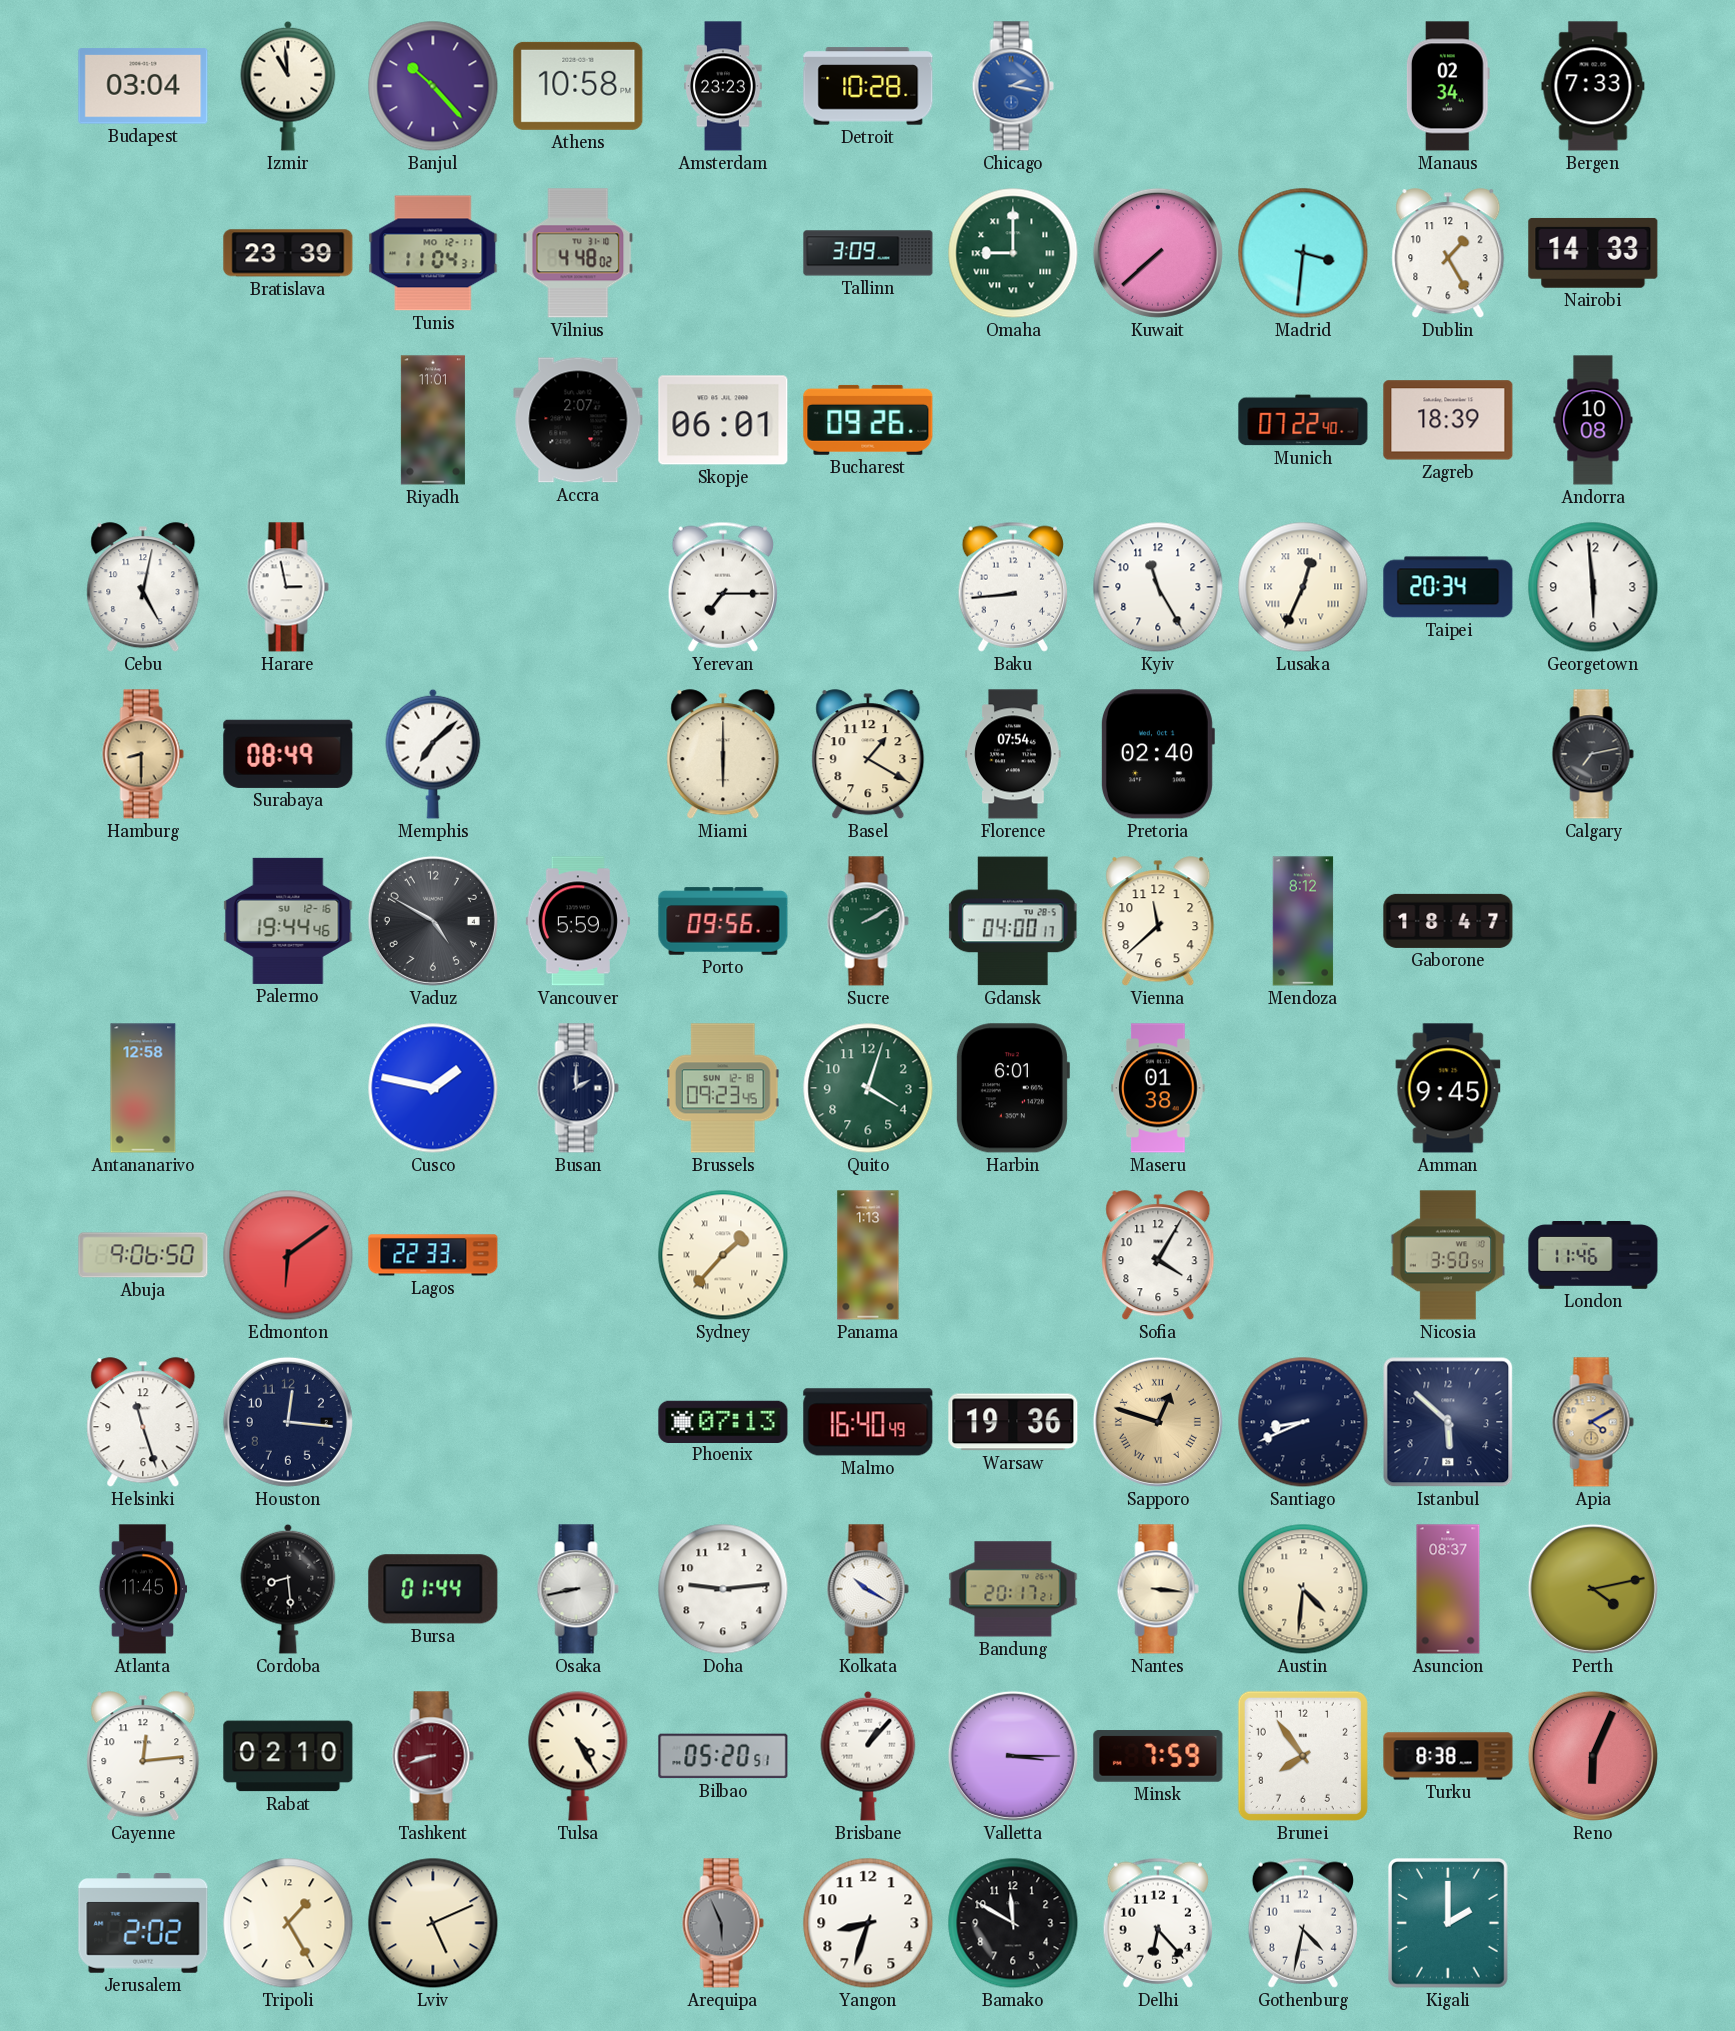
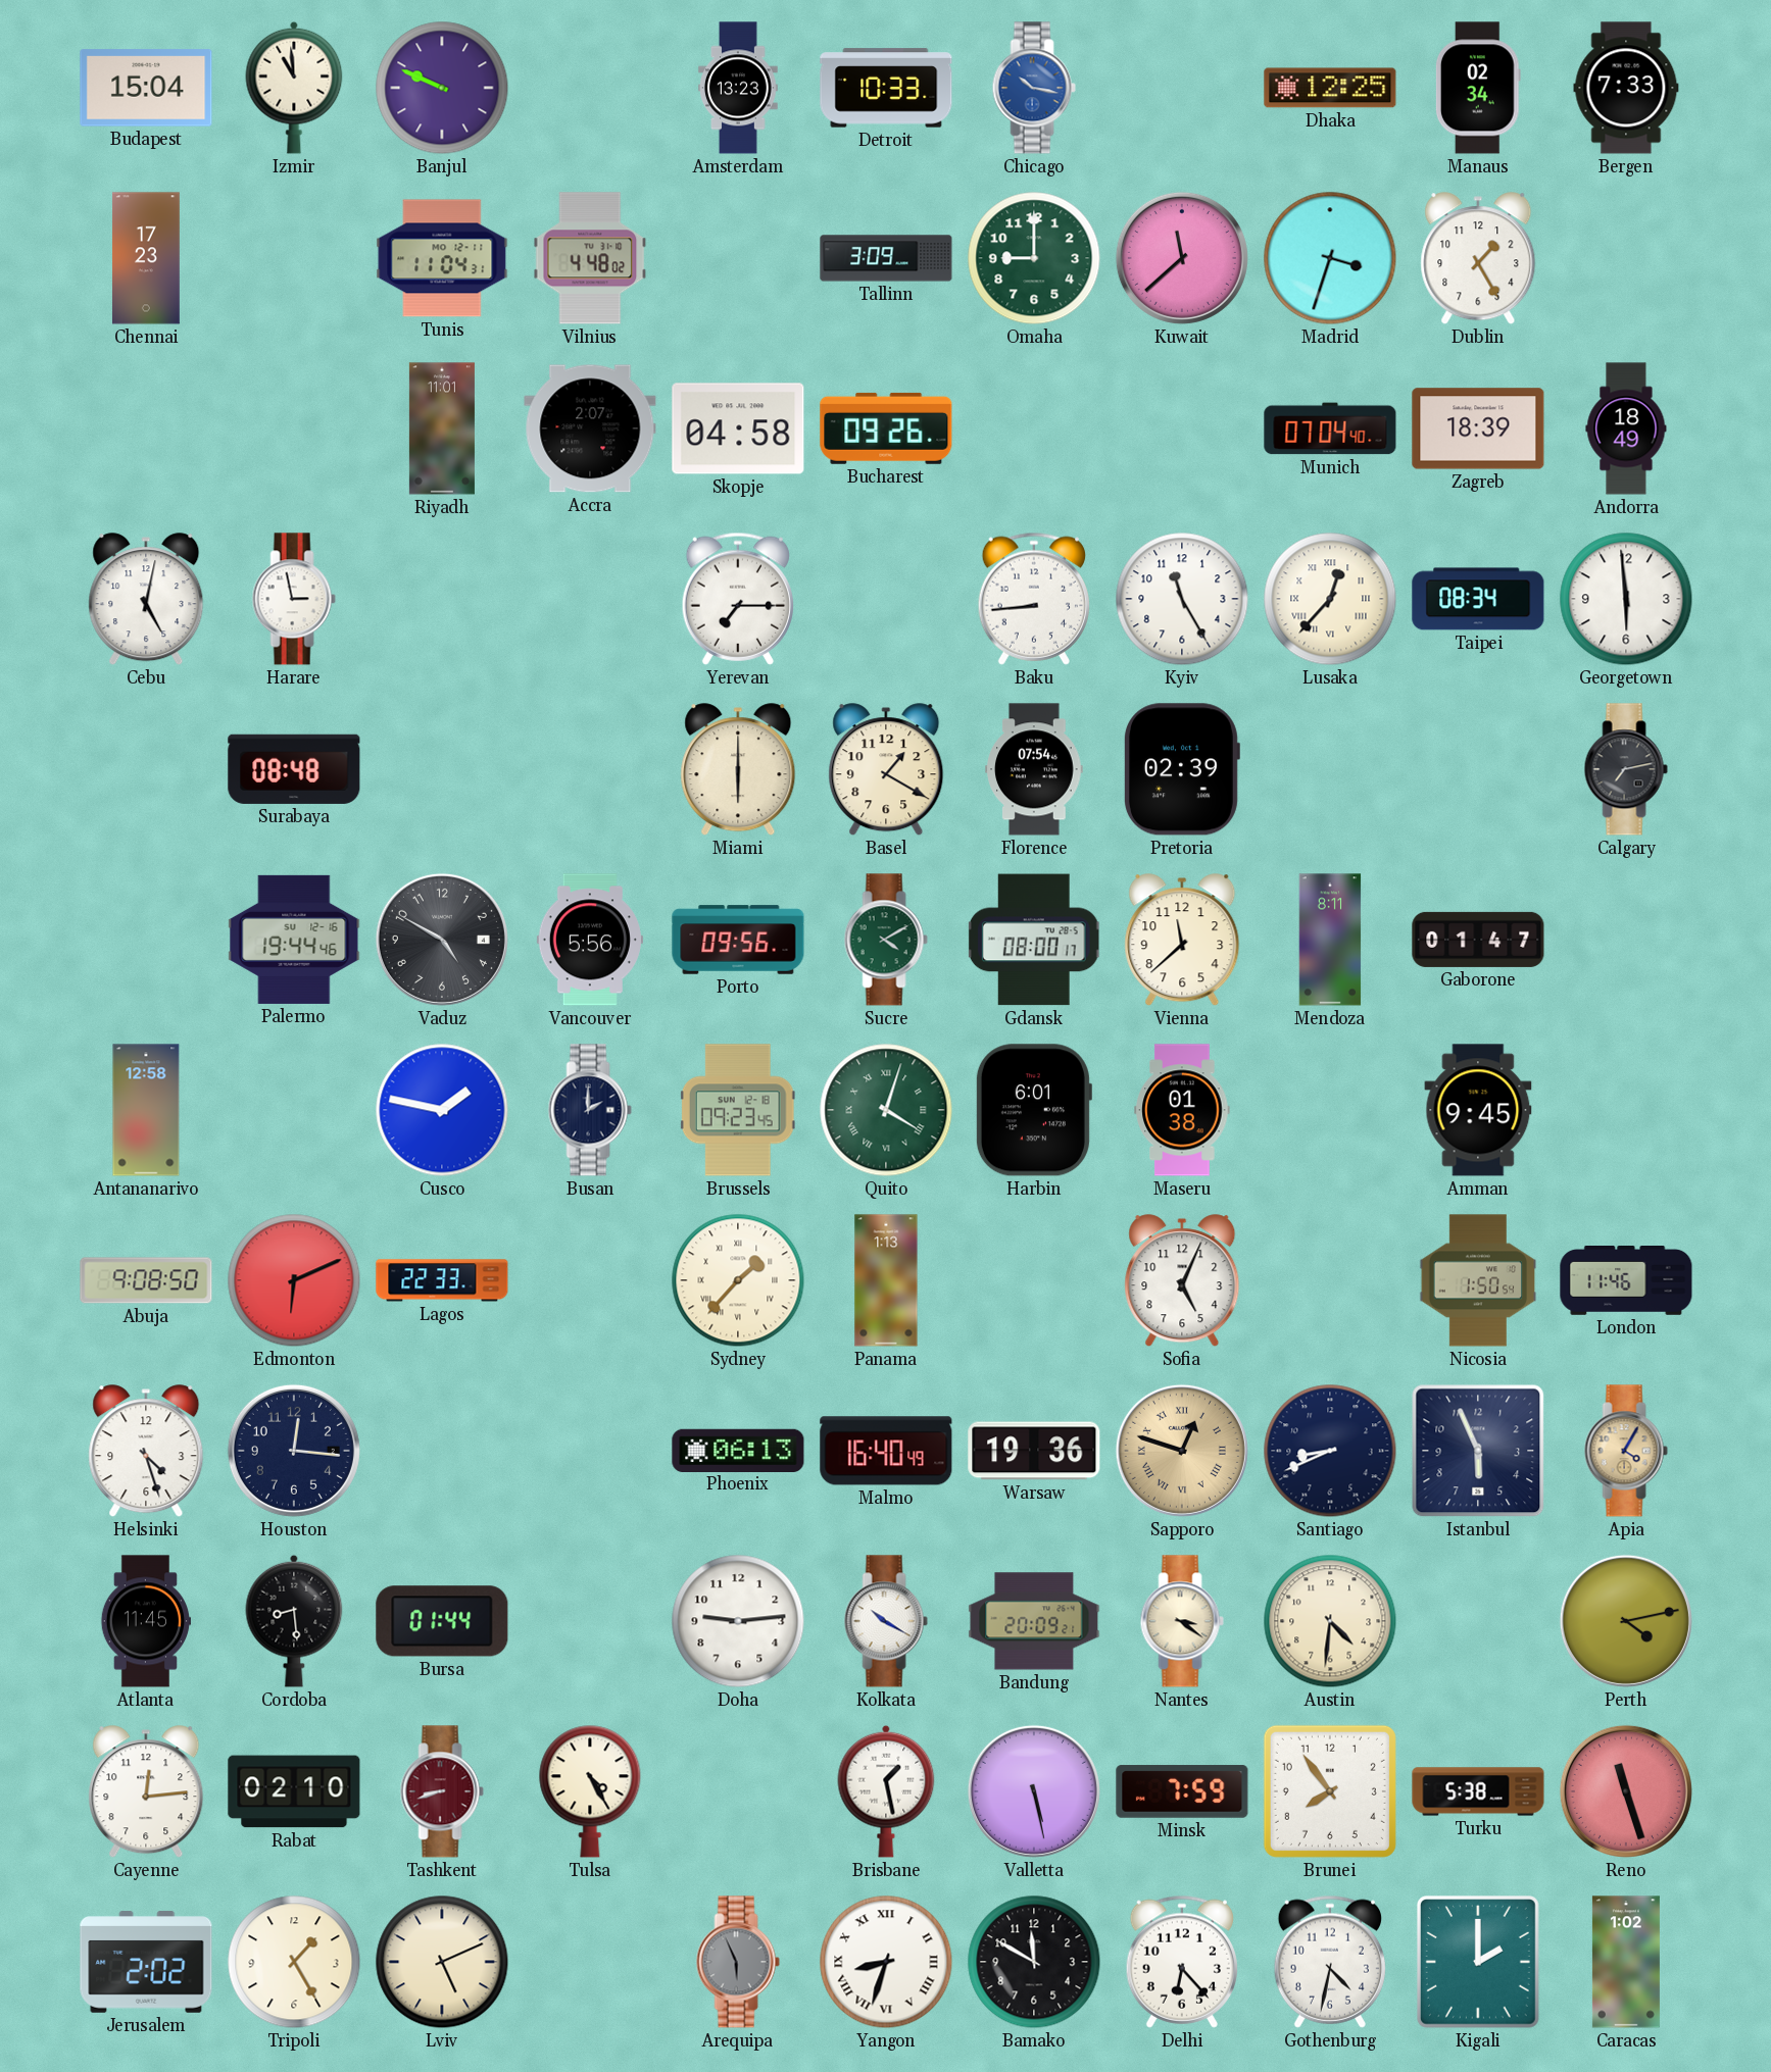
Budapest: 03:04 -> 15:04
Banjul: 10:23 -> 9:49
Athens: 10:58 -> none
Amsterdam: 23:23 -> 13:23
Detroit: 10:28 -> 10:33
Chicago: 2:17 -> 10:17
Dhaka: none -> 12:25
Chennai: none -> 17:23
Bratislava: 23:39 -> none
Omaha numerals: Roman -> Arabic
Kuwait: 7:38 -> 11:38
Madrid: 3:31 -> 3:33
Nairobi: 14:33 -> none
Skopje: 06:01 -> 04:58
Munich: 07:22 -> 07:04
Andorra: 10:08 -> 18:49
Lusaka: 12:34 -> 12:37
Taipei: 20:34 -> 08:34
Hamburg: 8:30 -> none
Surabaya: 08:49 -> 08:48
Memphis: 7:08 -> none
Pretoria: 02:40 -> 02:39
Vancouver: 5:59 -> 5:56
Sucre: 2:10 -> 4:10
Gdansk: 04:00 -> 08:00
Mendoza: 8:12 -> 8:11
Gaborone: 18:47 -> 01:47
Quito numerals: Arabic -> Roman
Abuja: 9:06 -> 9:08
Edmonton: 6:09 -> 6:11
Sofia: 4:05 -> 5:04
Nicosia: 3:50 -> 1:50
Helsinki: 11:27 -> 4:27
Phoenix: 07:13 -> 06:13
Istanbul: 5:52 -> 5:56
Apia: 4:10 -> 4:05
Osaka: 8:43 -> none
Bandung: 20:17 -> 20:09
Nantes: 3:16 -> 3:21
Asuncion: 08:37 -> none
Bilbao: 05:20 -> none
Brisbane: 1:07 -> 1:28
Valletta: 3:15 -> 5:28
Turku: 8:38 -> 5:38
Reno: 6:04 -> 11:27
Yangon numerals: Arabic -> Roman
Caracas: none -> 1:02
